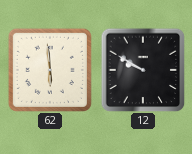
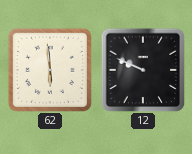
12: 9:50 -> 9:49
